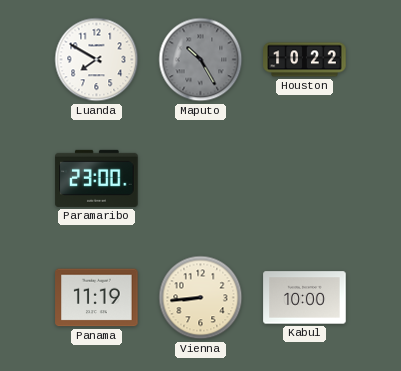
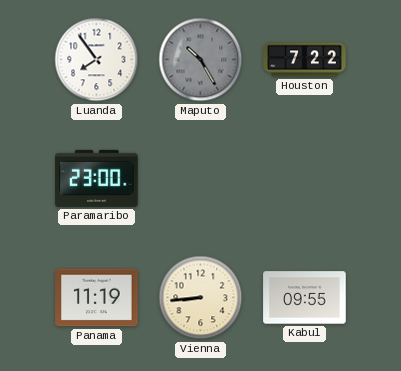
Luanda: 7:50 -> 7:54
Houston: 10:22 -> 7:22
Kabul: 10:00 -> 09:55
